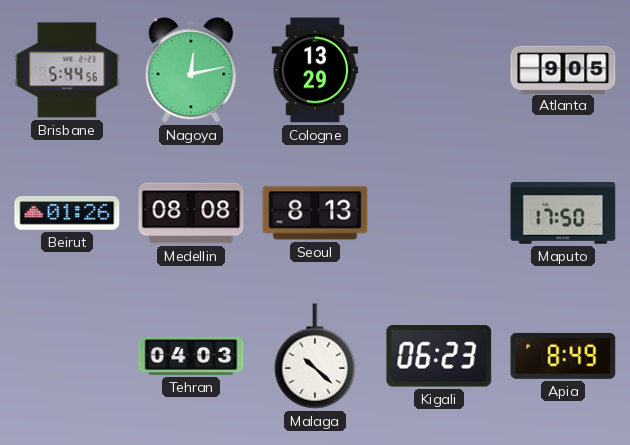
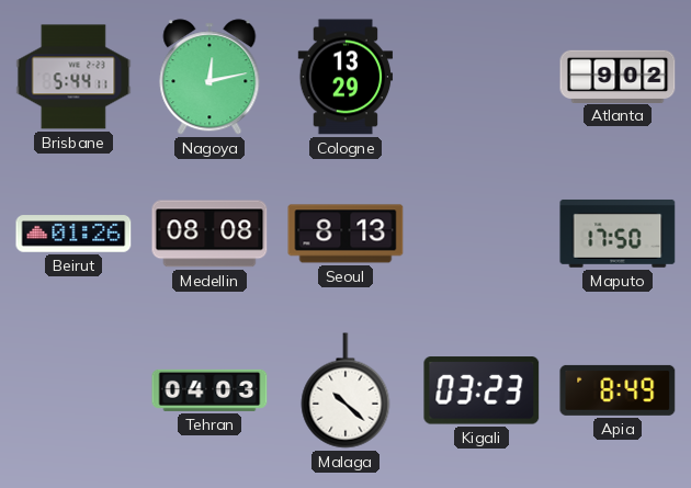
Brisbane: 5:44:56 -> 5:44:11
Atlanta: 9:05 -> 9:02
Kigali: 06:23 -> 03:23
